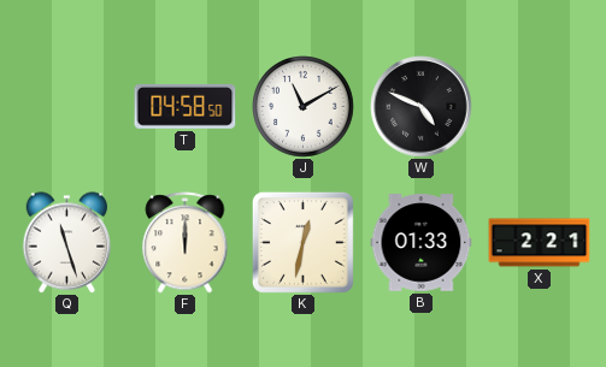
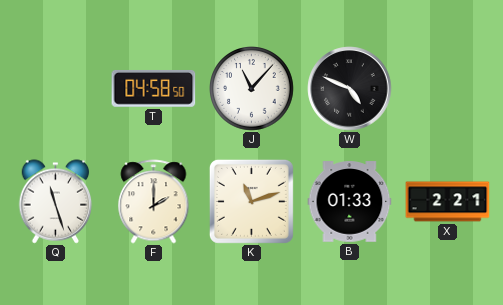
J: 11:10 -> 11:07
F: 12:00 -> 2:00
K: 12:32 -> 11:12
